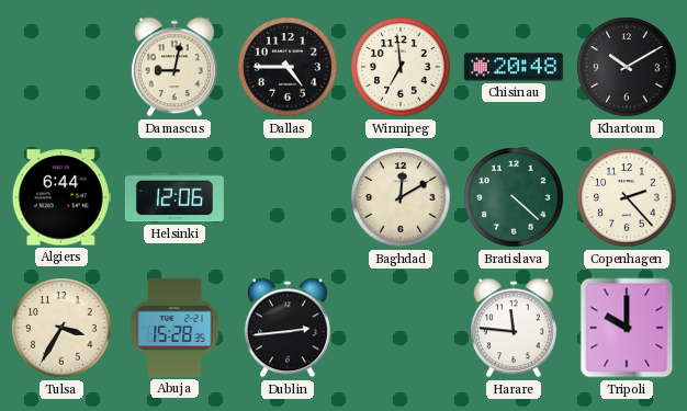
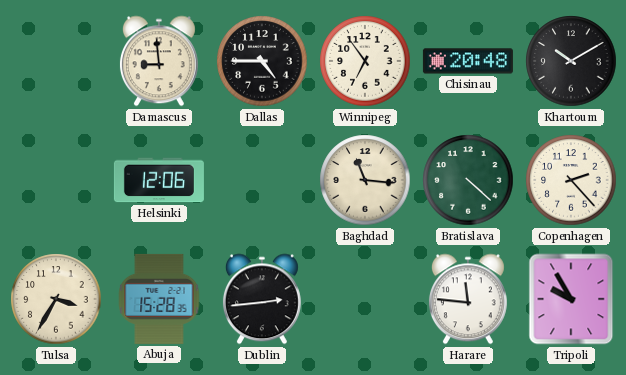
Damascus: 9:02 -> 8:59
Winnipeg: 6:59 -> 6:54
Algiers: 6:44 -> none
Baghdad: 12:10 -> 11:16
Tripoli: 10:00 -> 9:55
